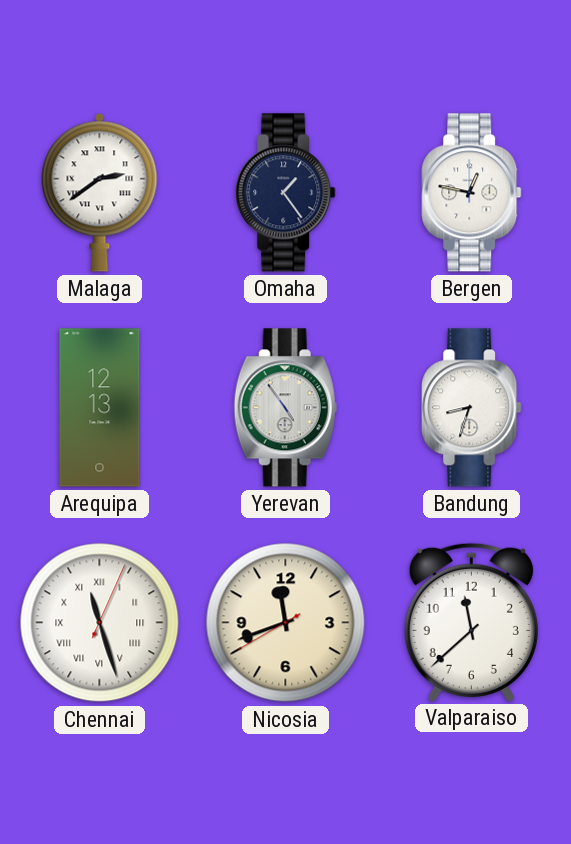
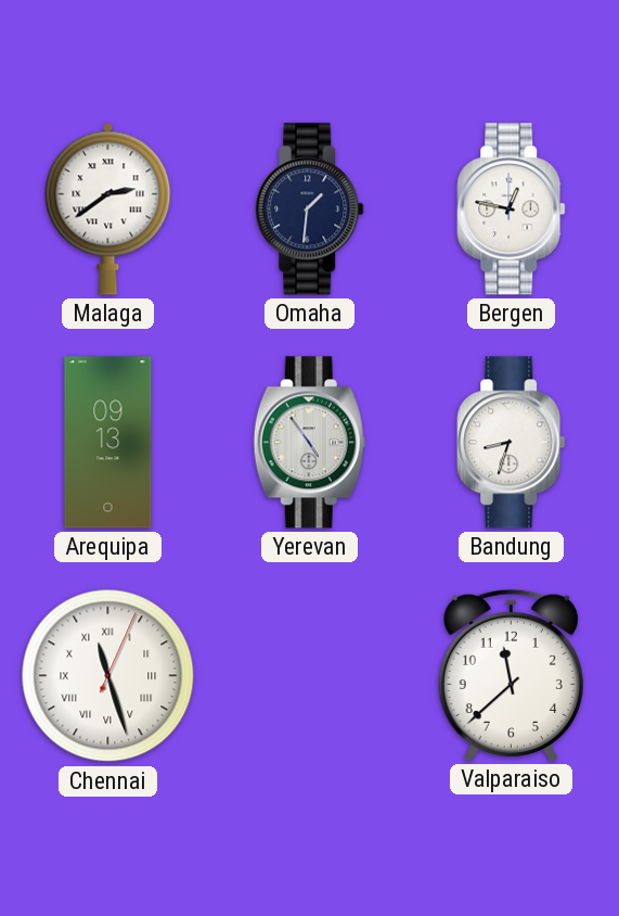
Omaha: 1:24 -> 1:31
Arequipa: 12:13 -> 09:13
Nicosia: 11:41 -> none
